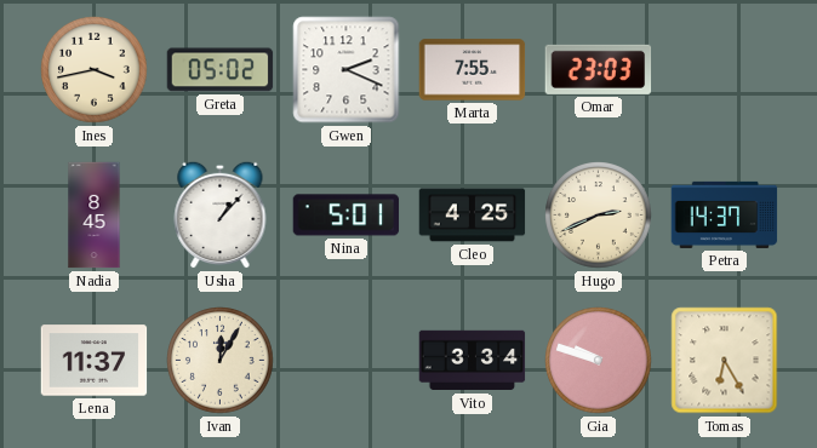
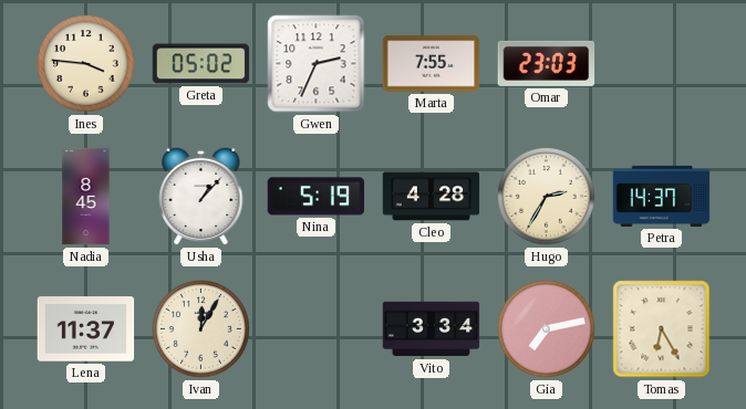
Ines: 3:43 -> 3:46
Gwen: 2:19 -> 2:34
Nina: 5:01 -> 5:19
Cleo: 4:25 -> 4:28
Hugo: 2:41 -> 2:35
Gia: 9:48 -> 7:13
